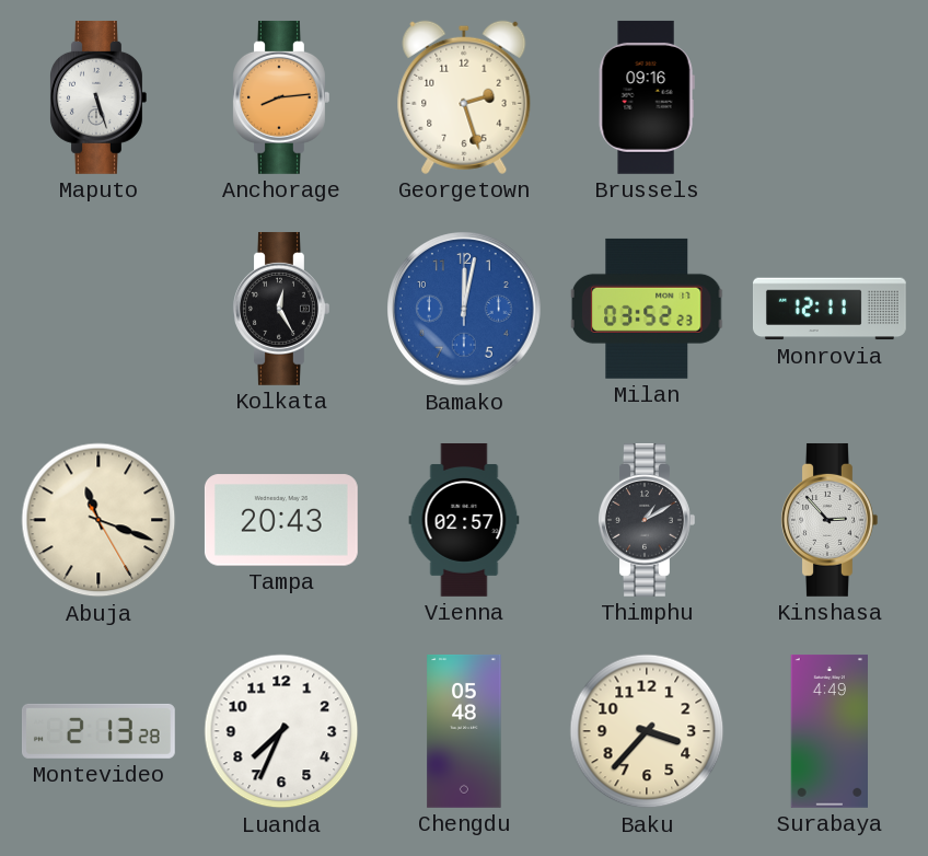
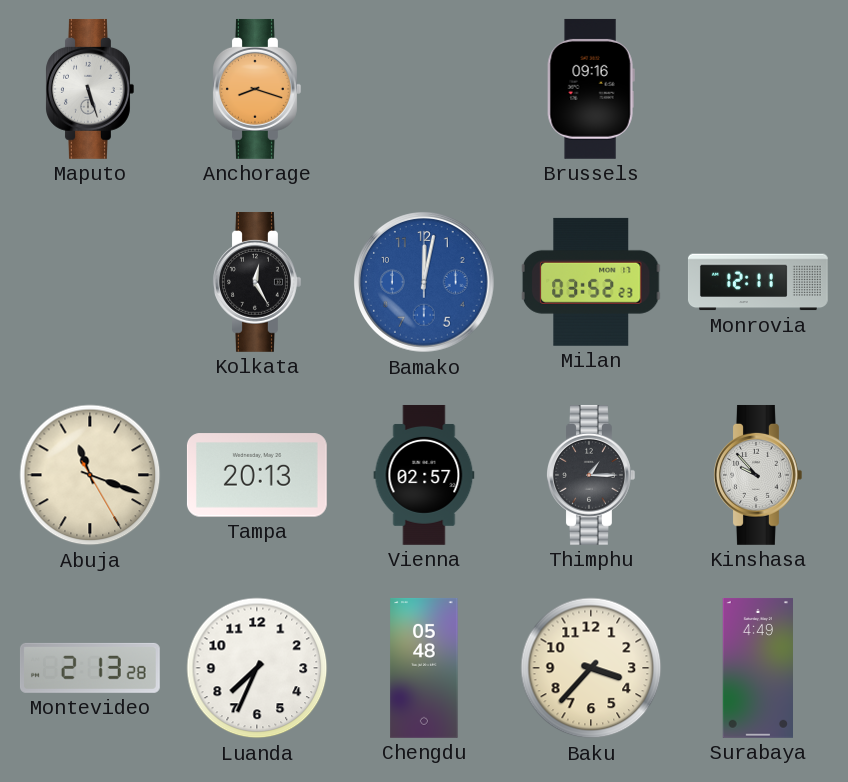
Anchorage: 8:14 -> 8:18
Georgetown: 2:27 -> none
Tampa: 20:43 -> 20:13
Thimphu: 1:10 -> 1:15
Kinshasa: 2:53 -> 9:53
